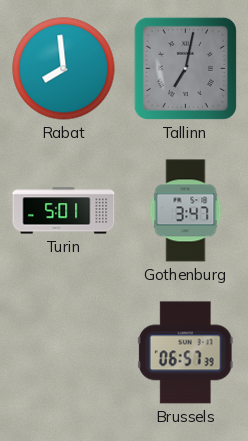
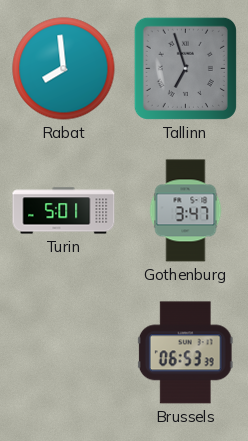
Tallinn: 7:02 -> 6:57
Brussels: 06:57 -> 06:53
